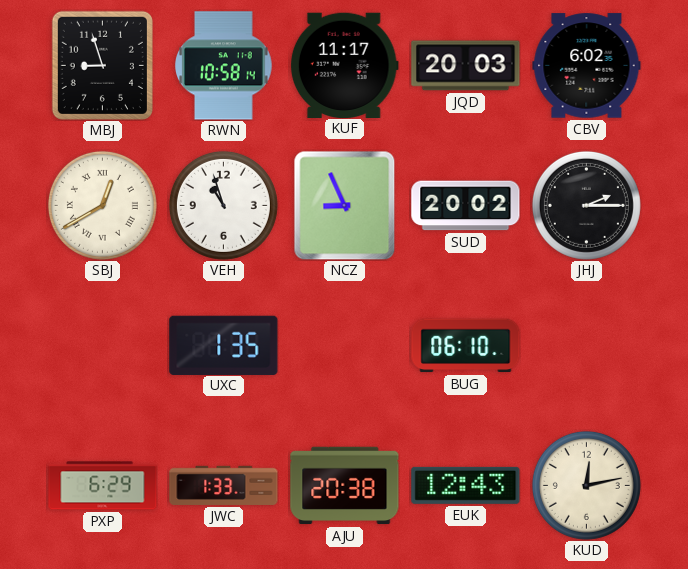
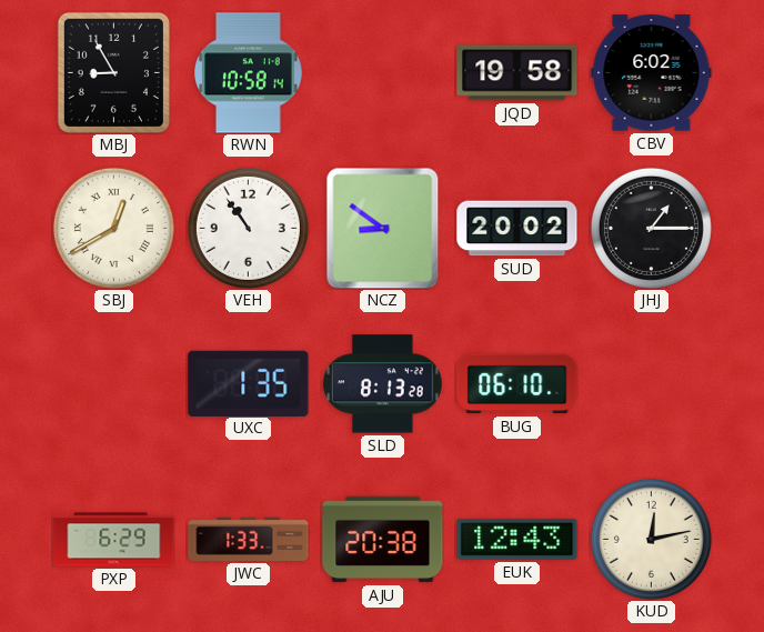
MBJ: 8:57 -> 8:55
KUF: 11:17 -> none
JQD: 20:03 -> 19:58
VEH: 10:57 -> 10:54
NCZ: 8:56 -> 8:51
JHJ: 2:15 -> 1:15
SLD: none -> 8:13
